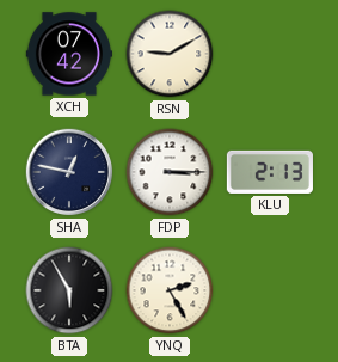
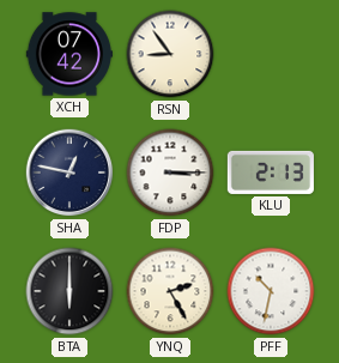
RSN: 9:10 -> 8:54
BTA: 5:55 -> 6:00
PFF: none -> 10:32
